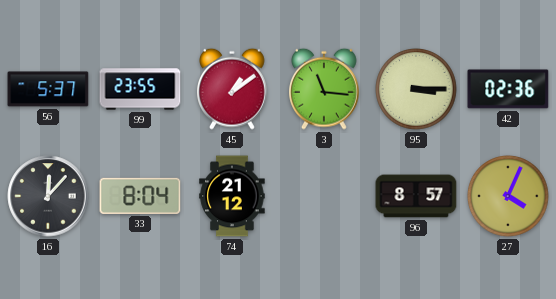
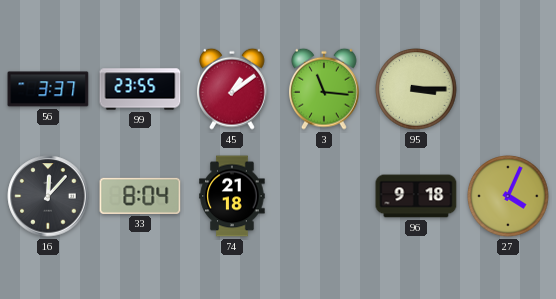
56: 5:37 -> 3:37
42: 02:36 -> none
74: 21:12 -> 21:18
96: 8:57 -> 9:18
